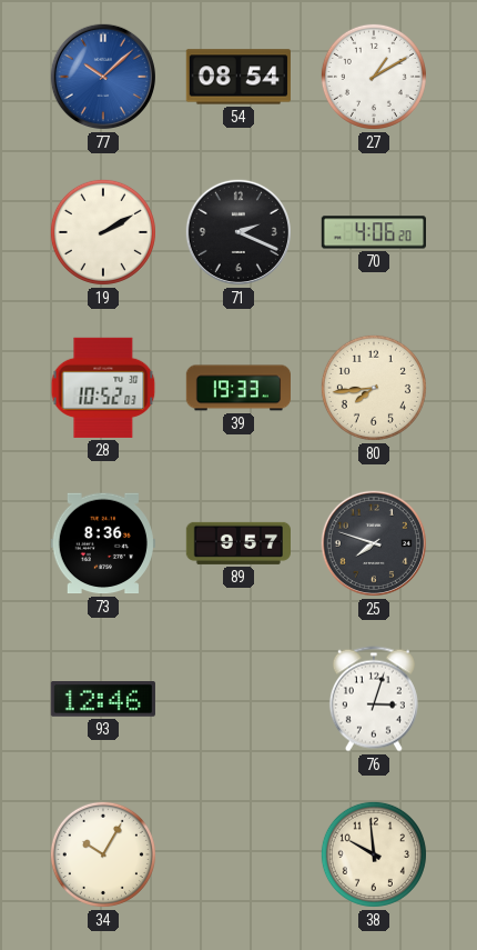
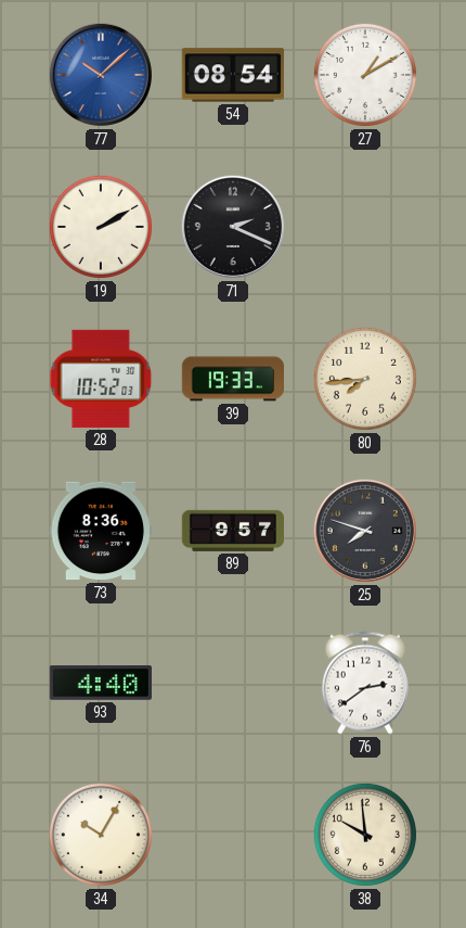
70: 4:06 -> none
93: 12:46 -> 4:40
76: 3:03 -> 2:39
